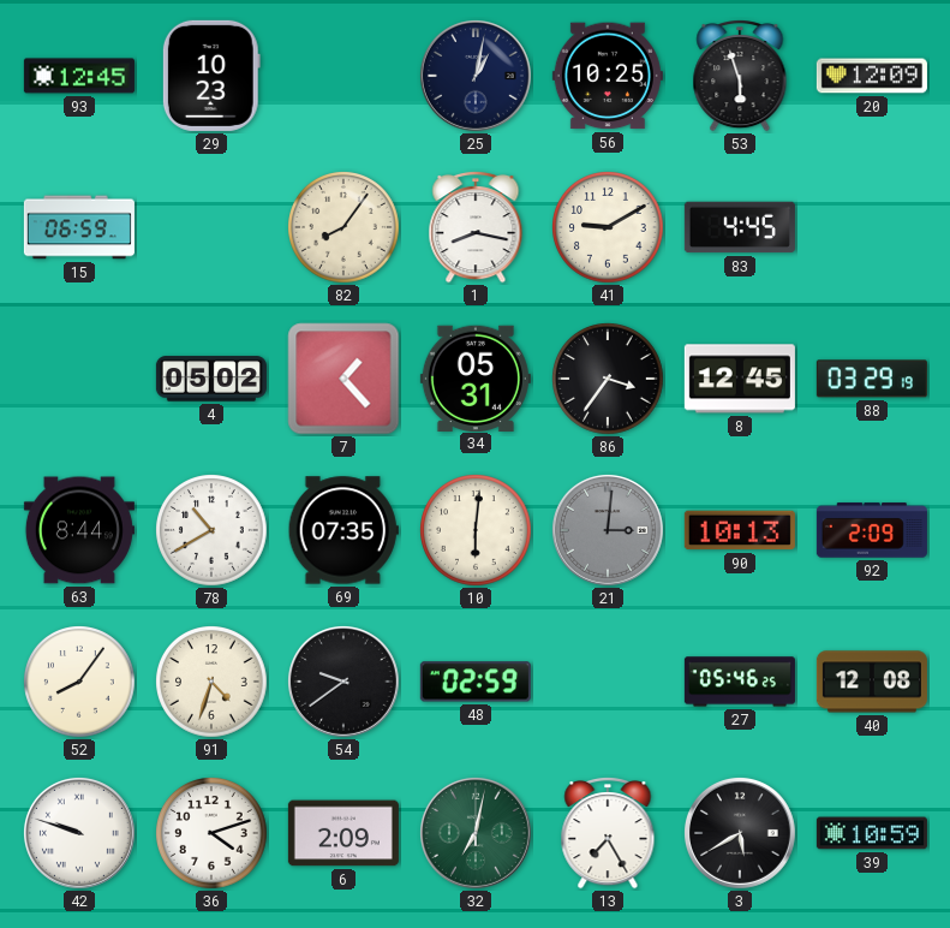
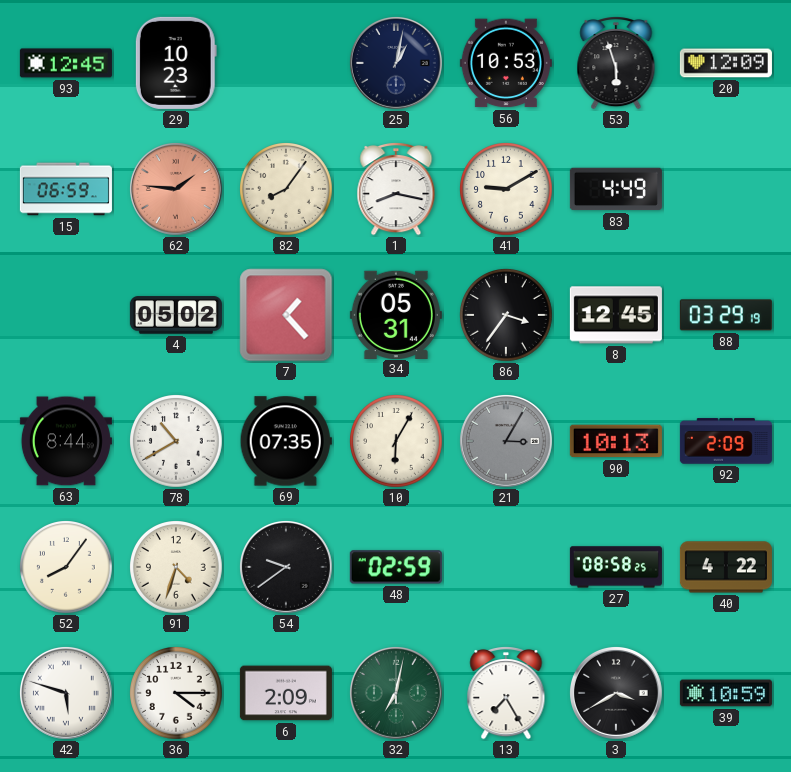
56: 10:25 -> 10:53
62: none -> 1:46
83: 4:45 -> 4:49
10: 6:01 -> 6:05
21: 3:01 -> 3:05
27: 05:46 -> 08:58
40: 12:08 -> 4:22
42: 9:48 -> 5:48
36: 4:12 -> 4:15
3: 5:40 -> 3:40
